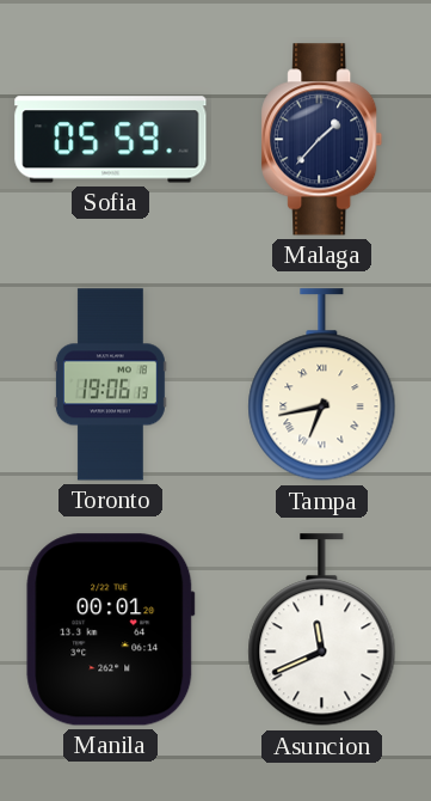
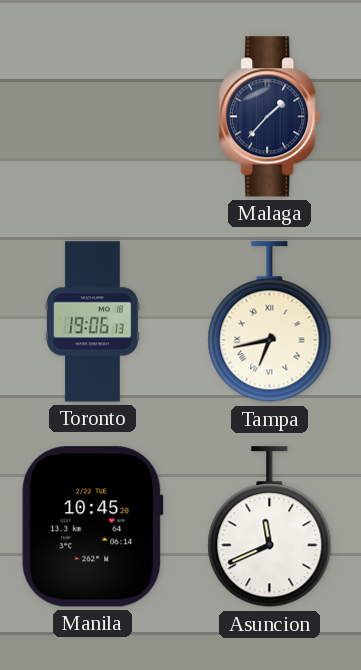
Sofia: 05:59 -> none
Manila: 00:01 -> 10:45
